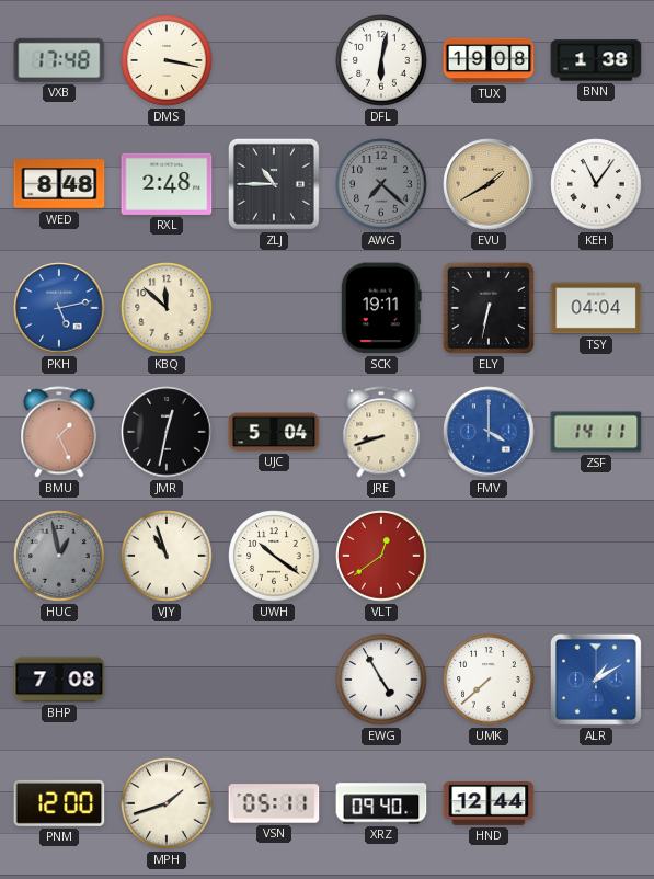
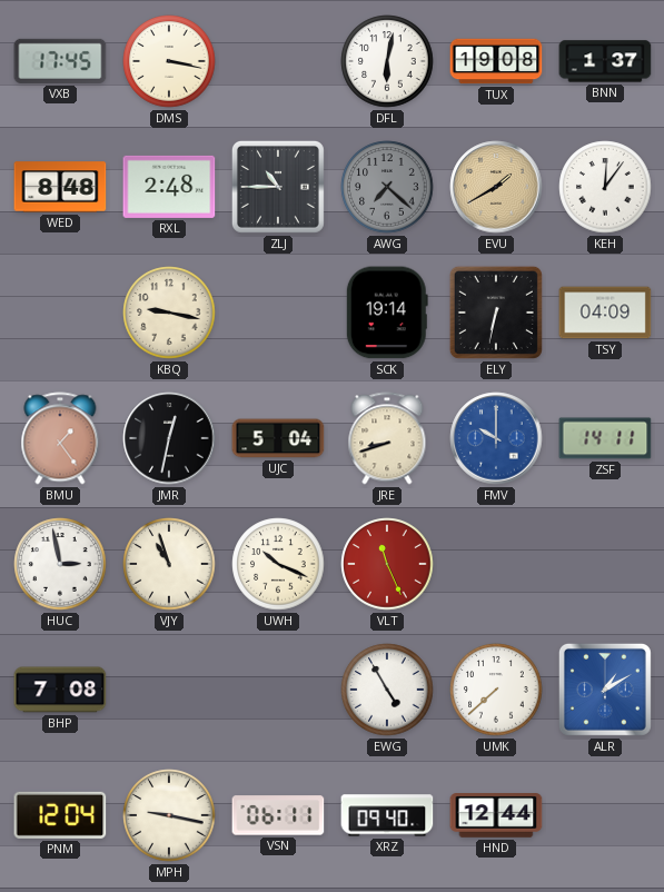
VXB: 17:48 -> 17:45
BNN: 1:38 -> 1:37
KEH: 11:06 -> 12:06
PKH: 5:13 -> none
KBQ: 11:52 -> 9:17
SCK: 19:11 -> 19:14
TSY: 04:04 -> 04:09
BMU: 1:26 -> 1:24
FMV: 4:00 -> 10:00
HUC: 12:58 -> 2:58
HUC dial: grey -> white
UWH: 10:21 -> 10:19
VLT: 12:39 -> 11:26
PNM: 12:00 -> 12:04
MPH: 1:42 -> 9:17
VSN: 05:11 -> 06:11
